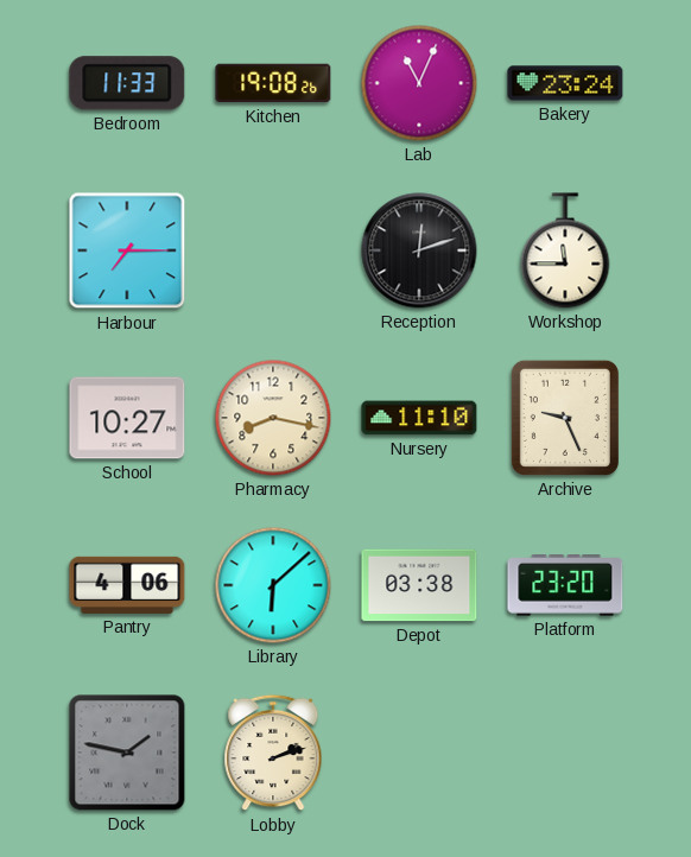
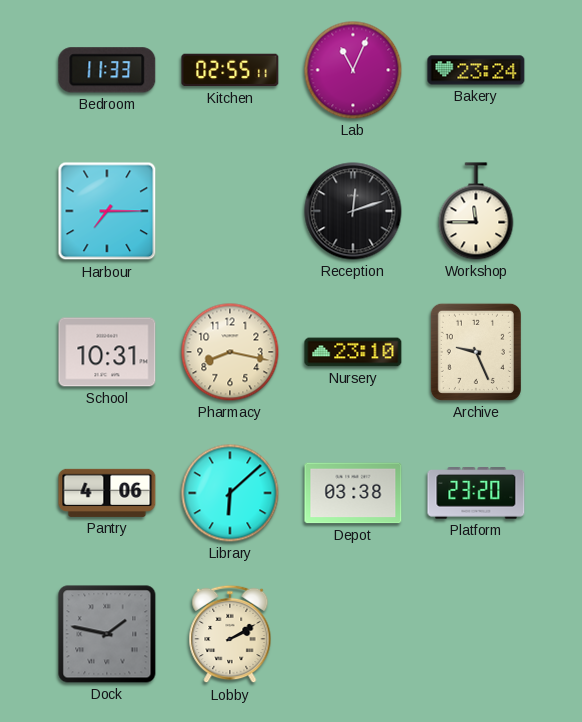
Kitchen: 19:08 -> 02:55
School: 10:27 -> 10:31
Nursery: 11:10 -> 23:10
Lobby: 2:12 -> 2:10
